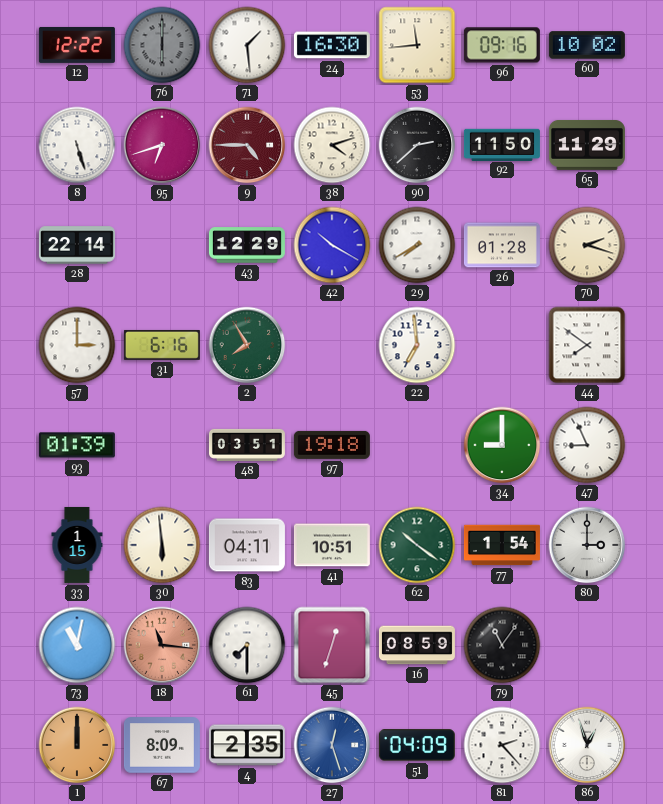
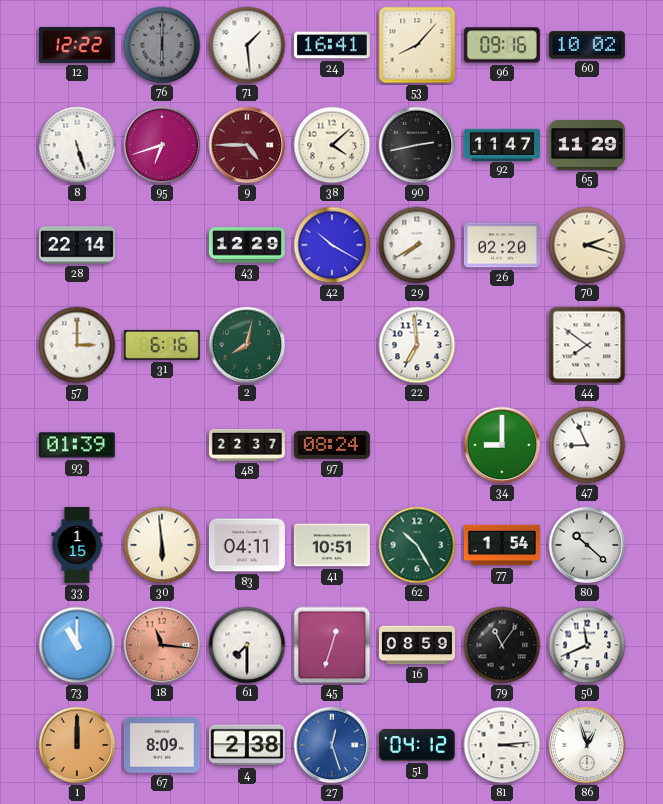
24: 16:30 -> 16:41
53: 11:44 -> 8:07
38: 4:12 -> 4:08
90: 2:38 -> 2:43
92: 11:50 -> 11:47
26: 01:28 -> 02:20
2: 7:55 -> 8:02
48: 03:51 -> 22:37
97: 19:18 -> 08:24
62: 10:21 -> 10:25
80: 3:00 -> 10:22
73: 11:02 -> 11:00
50: none -> 11:41
4: 2:35 -> 2:38
51: 04:09 -> 04:12
81: 2:23 -> 3:14
